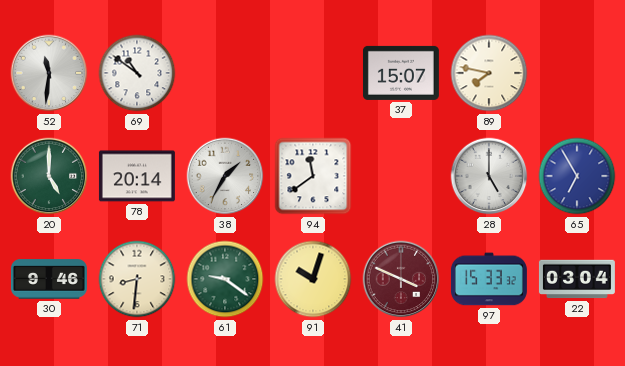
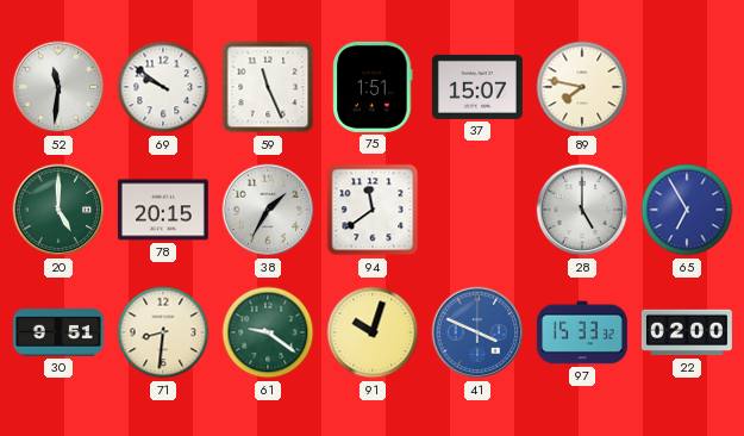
69: 10:51 -> 9:51
59: none -> 11:26
75: none -> 1:51
78: 20:14 -> 20:15
30: 9:46 -> 9:51
41 dial: burgundy -> blue
22: 03:04 -> 02:00
